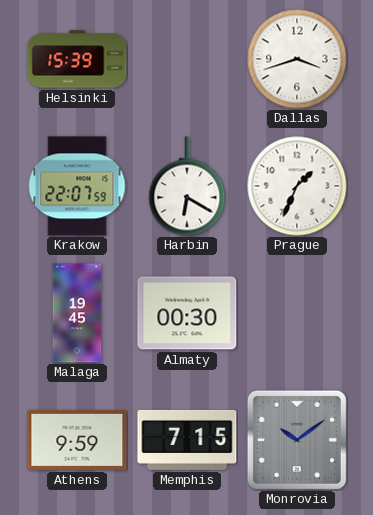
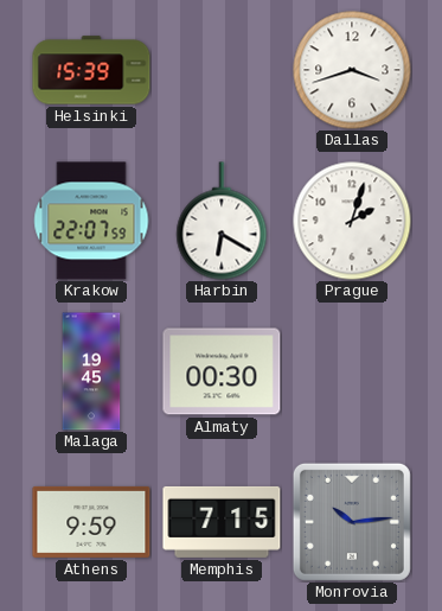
Prague: 1:34 -> 2:03
Monrovia: 10:09 -> 10:14
